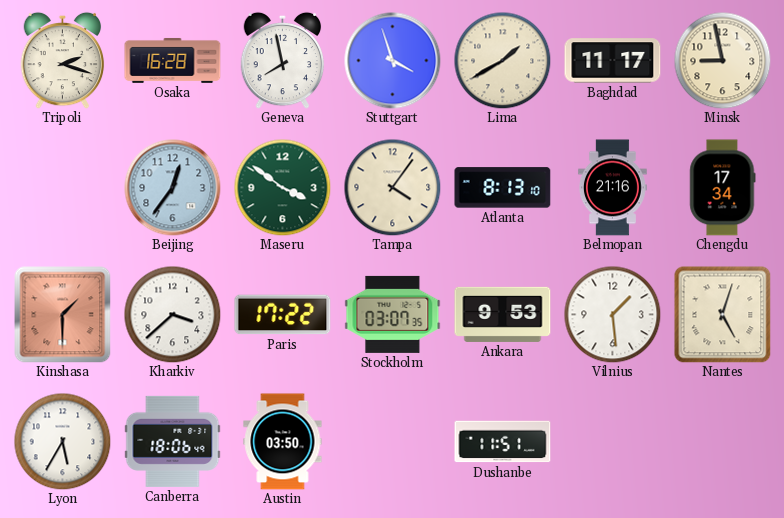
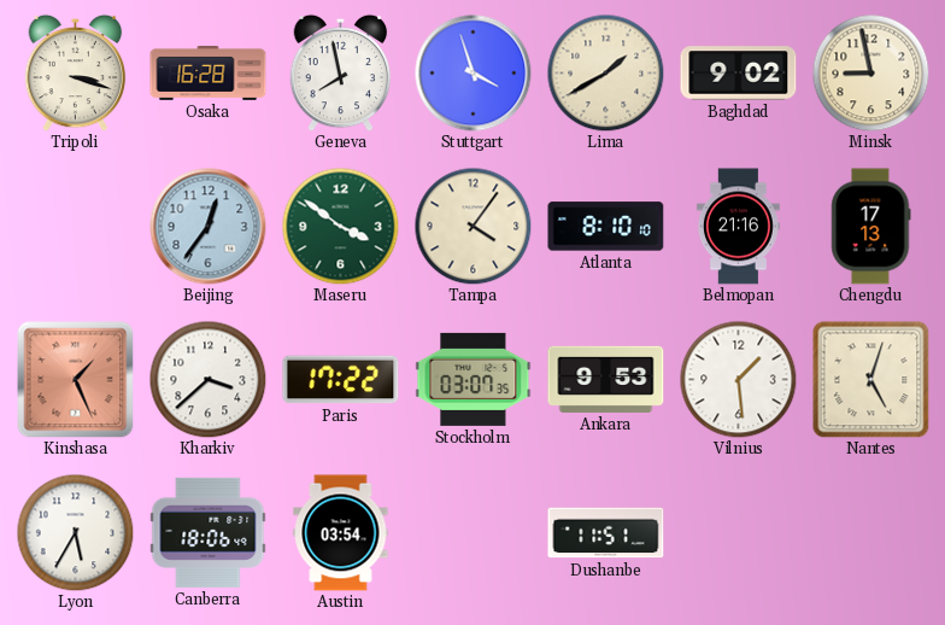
Tripoli: 2:18 -> 3:18
Baghdad: 11:17 -> 9:02
Atlanta: 8:13 -> 8:10
Chengdu: 17:34 -> 17:13
Kinshasa: 1:30 -> 1:26
Austin: 03:50 -> 03:54
